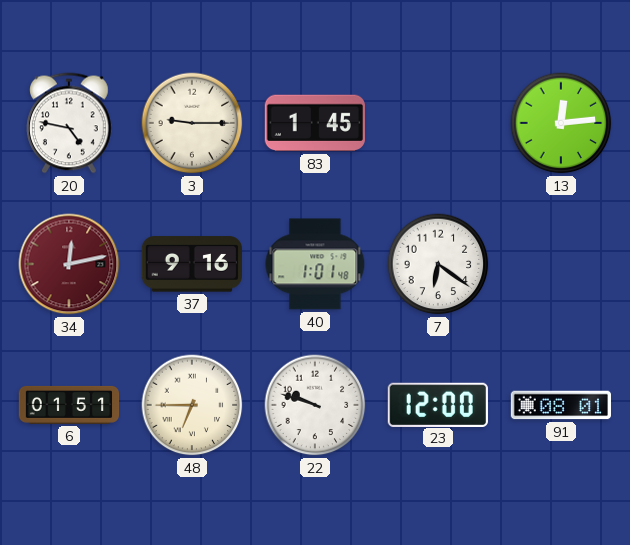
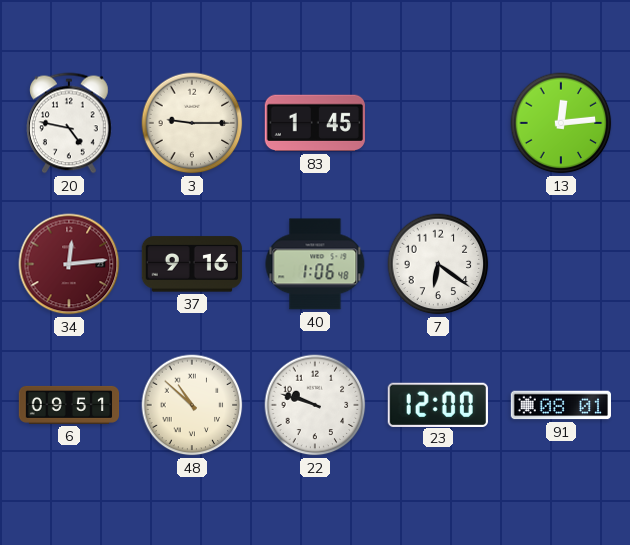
34: 12:13 -> 12:14
40: 1:01 -> 1:06
6: 01:51 -> 09:51
48: 6:45 -> 10:52
